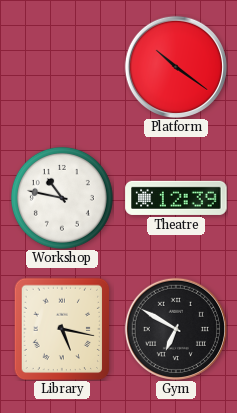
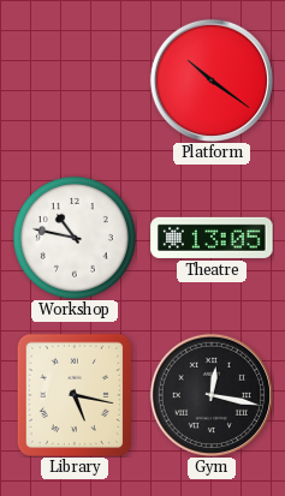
Theatre: 12:39 -> 13:05
Gym: 6:50 -> 12:17
